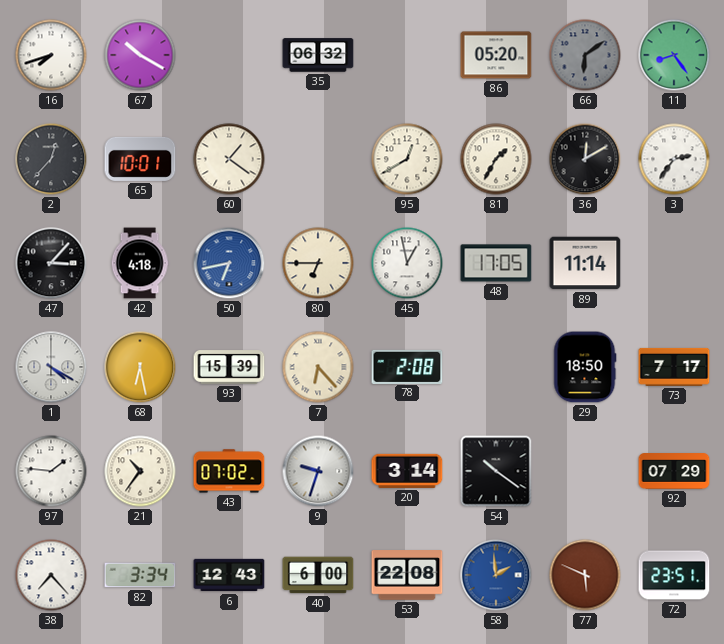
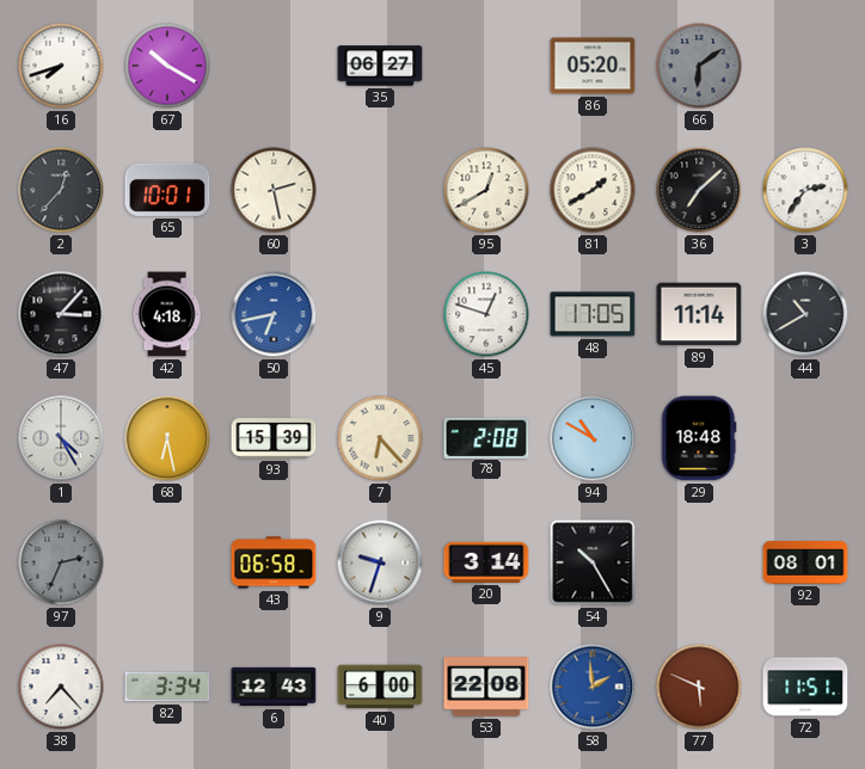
35: 06:32 -> 06:27
11: 8:24 -> none
60: 1:21 -> 2:28
81: 1:35 -> 1:40
36: 12:10 -> 7:08
80: 6:45 -> none
45: 12:58 -> 12:48
44: none -> 10:40
1: 4:20 -> 4:25
94: none -> 10:50
29: 18:50 -> 18:48
73: 7:17 -> none
97: 1:46 -> 2:34
97 dial: white -> grey
21: 10:36 -> none
43: 07:02 -> 06:58
54: 10:21 -> 10:25
92: 07:29 -> 08:01
72: 23:51 -> 11:51
